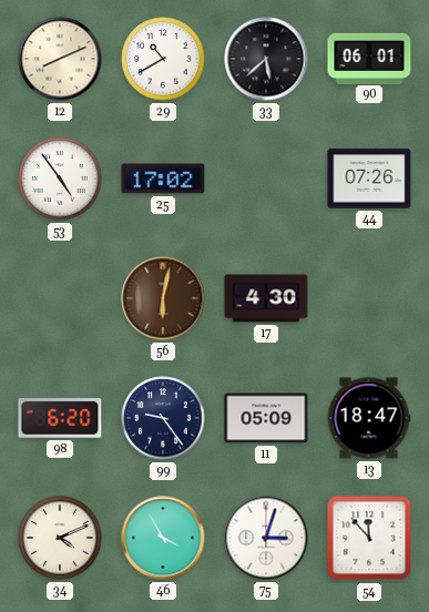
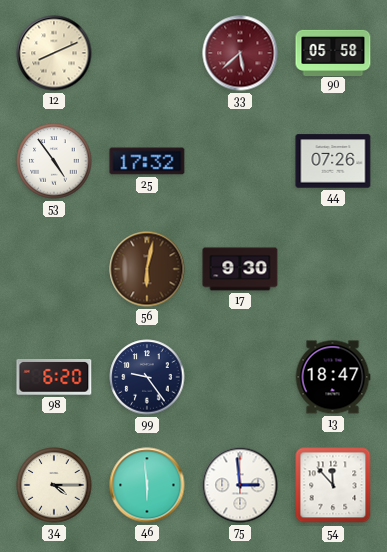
29: 10:40 -> none
33 dial: black -> burgundy
90: 06:01 -> 05:58
25: 17:02 -> 17:32
17: 4:30 -> 9:30
11: 05:09 -> none
34: 4:11 -> 4:15
46: 3:55 -> 5:59
75: 3:03 -> 2:59
